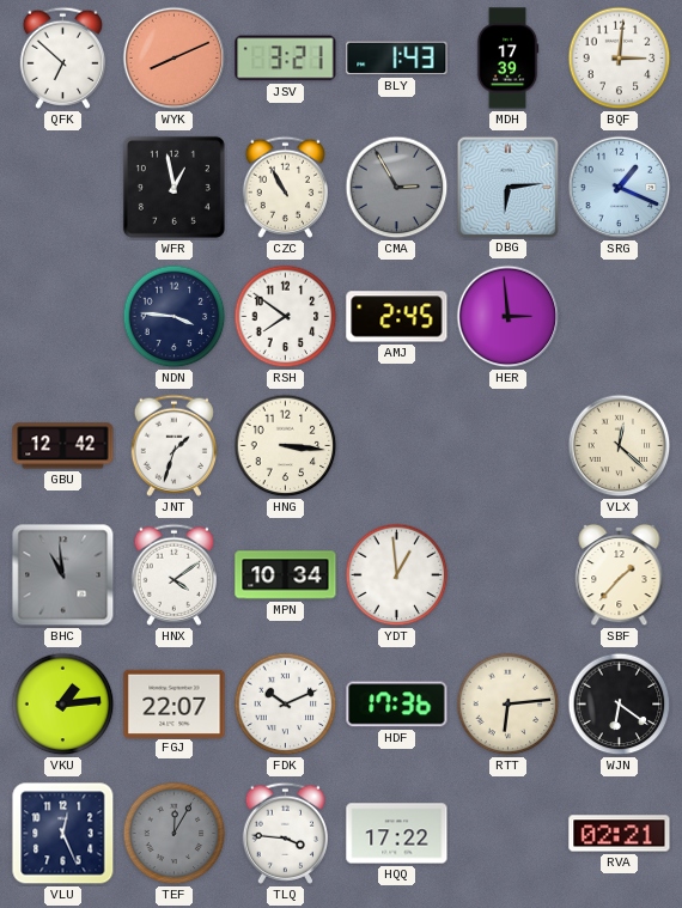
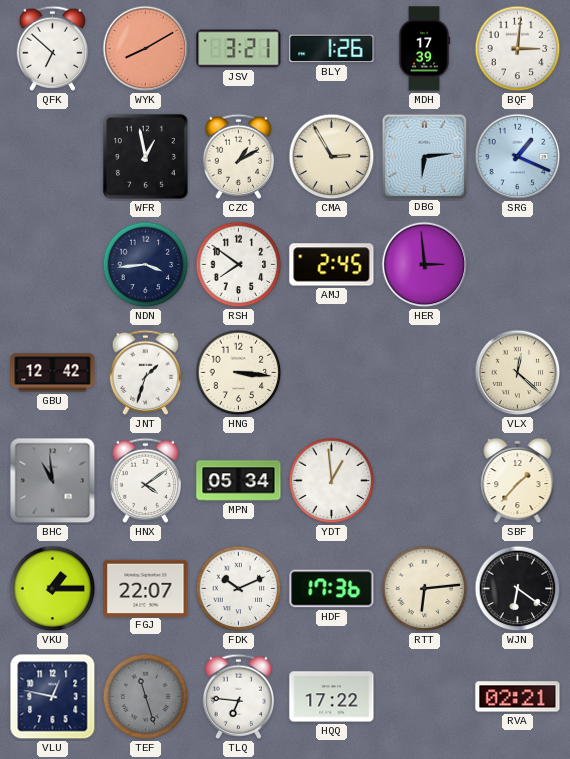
WYK: 8:11 -> 8:10
BLY: 1:43 -> 1:26
CZC: 10:55 -> 1:10
CMA dial: grey -> cream
NDN: 3:46 -> 3:44
MPN: 10:34 -> 05:34
VKU: 1:14 -> 1:15
VLU: 12:26 -> 12:47
TEF: 12:05 -> 11:27
TLQ: 3:46 -> 6:46
